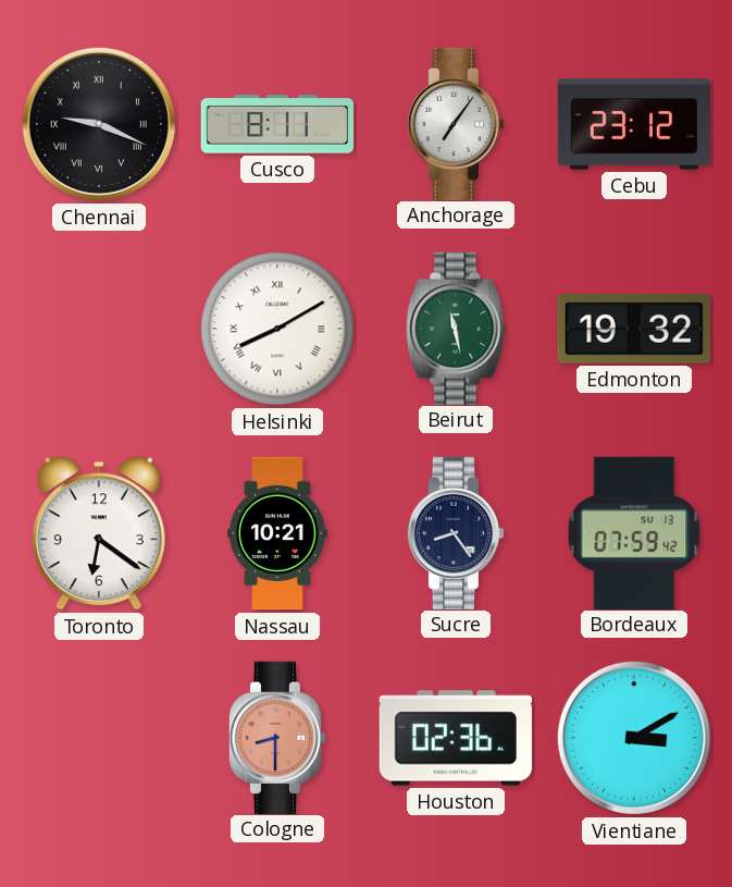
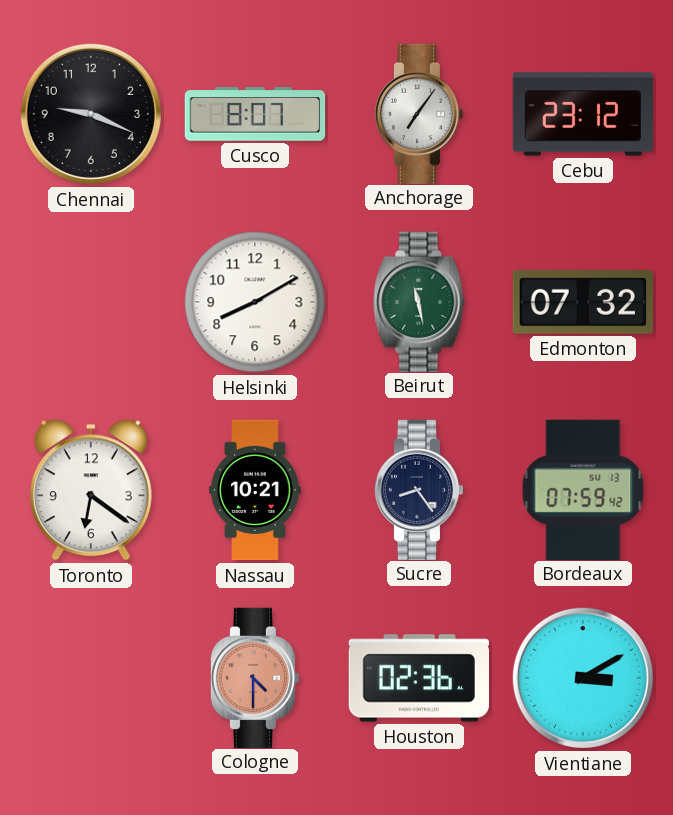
Chennai numerals: Roman -> Arabic
Cusco: 8:11 -> 8:07
Helsinki numerals: Roman -> Arabic
Edmonton: 19:32 -> 07:32
Cologne: 8:30 -> 4:30
